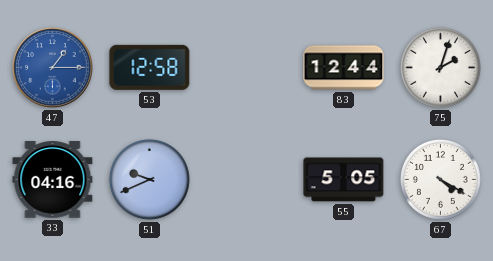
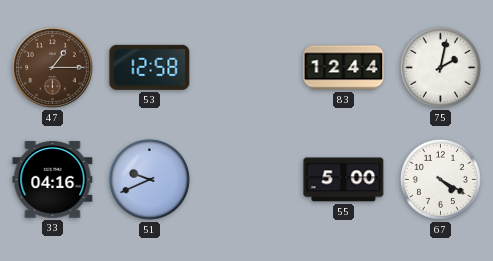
47 dial: blue -> brown
75: 2:03 -> 2:02
55: 5:05 -> 5:00
